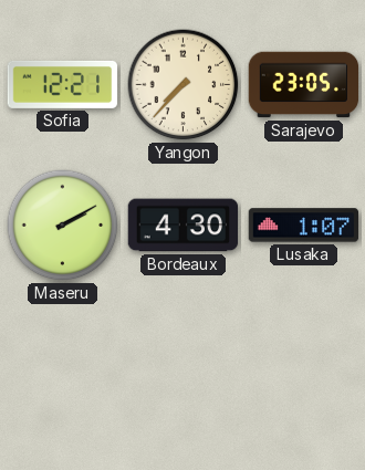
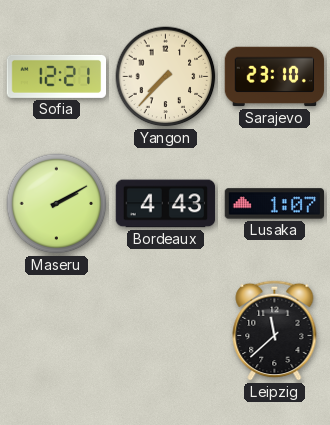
Sarajevo: 23:05 -> 23:10
Bordeaux: 4:30 -> 4:43
Leipzig: none -> 11:38
